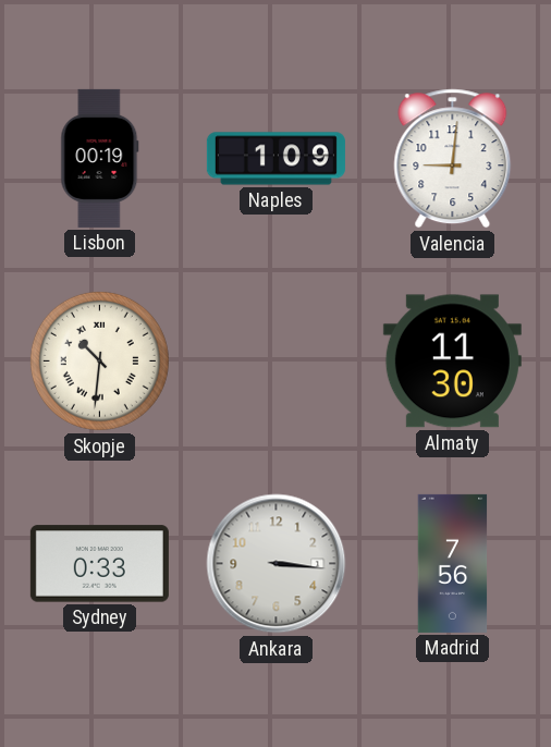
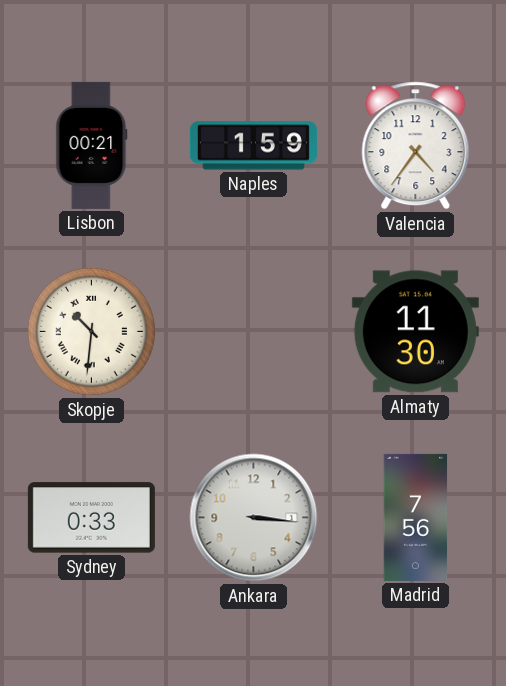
Lisbon: 00:19 -> 00:21
Naples: 1:09 -> 1:59
Valencia: 9:01 -> 4:36
